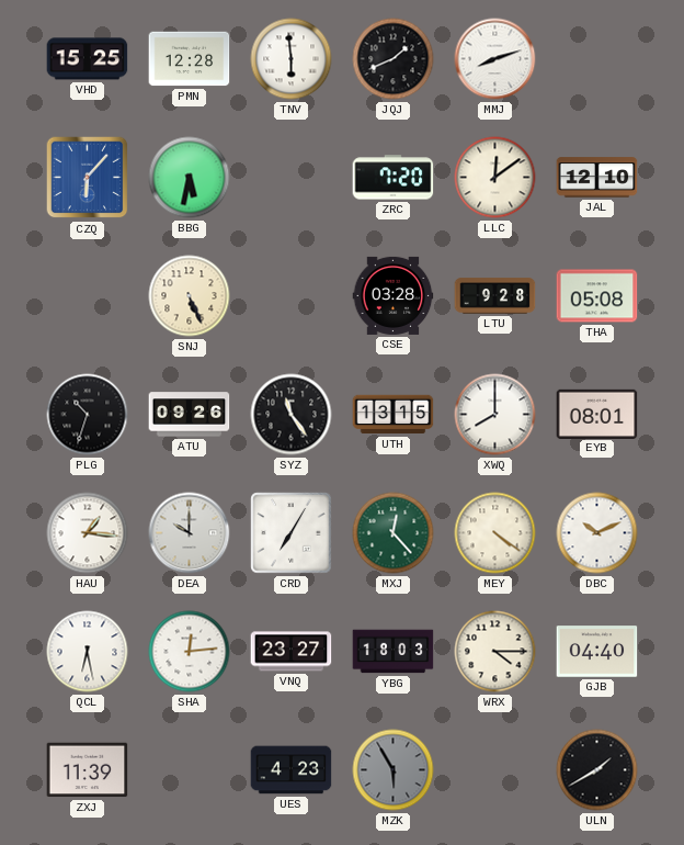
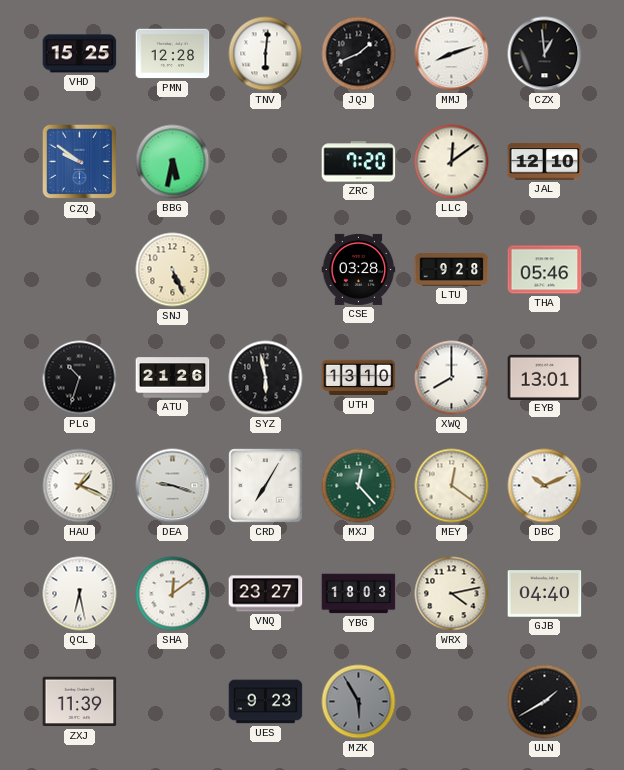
TNV: 5:59 -> 6:01
CZX: none -> 12:59
CZQ: 6:07 -> 9:51
THA: 05:08 -> 05:46
ATU: 09:26 -> 21:26
SYZ: 11:24 -> 5:58
UTH: 13:15 -> 13:10
EYB: 08:01 -> 13:01
HAU: 1:16 -> 1:19
DEA: 10:00 -> 9:18
MEY: 4:21 -> 12:21
SHA: 12:14 -> 12:09
WRX: 4:15 -> 4:13
UES: 4:23 -> 9:23
